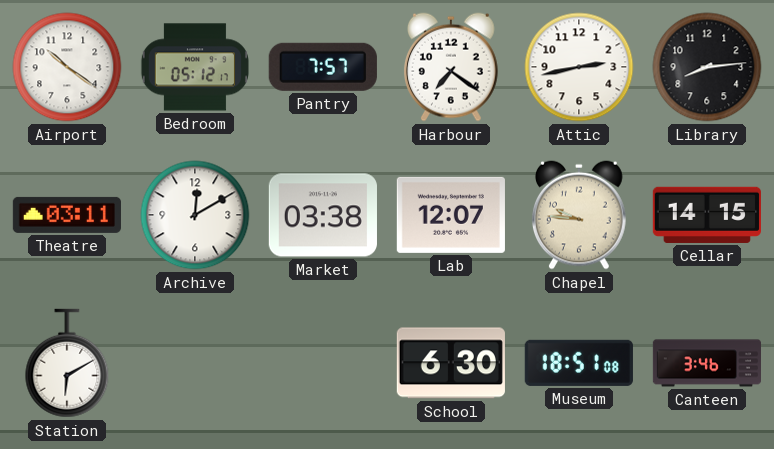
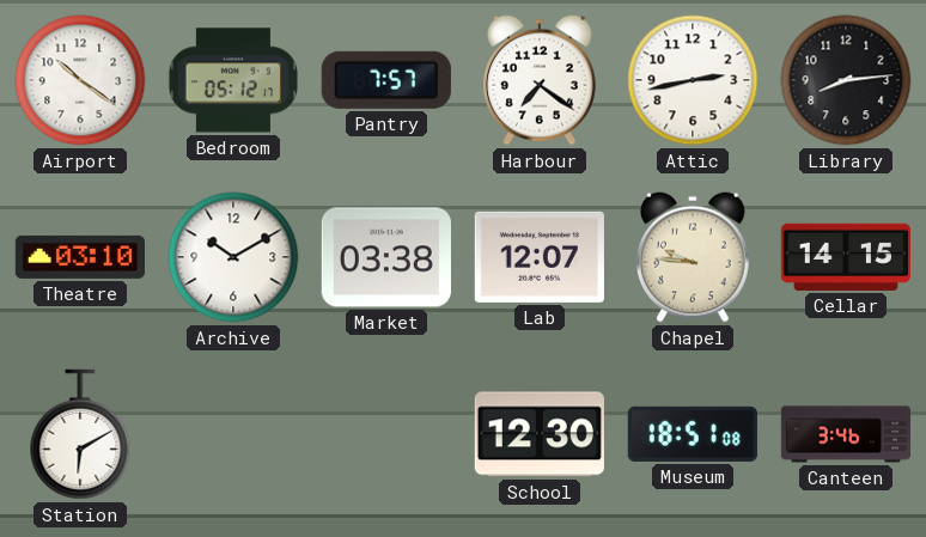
Theatre: 03:11 -> 03:10
Archive: 12:10 -> 10:10
School: 6:30 -> 12:30
